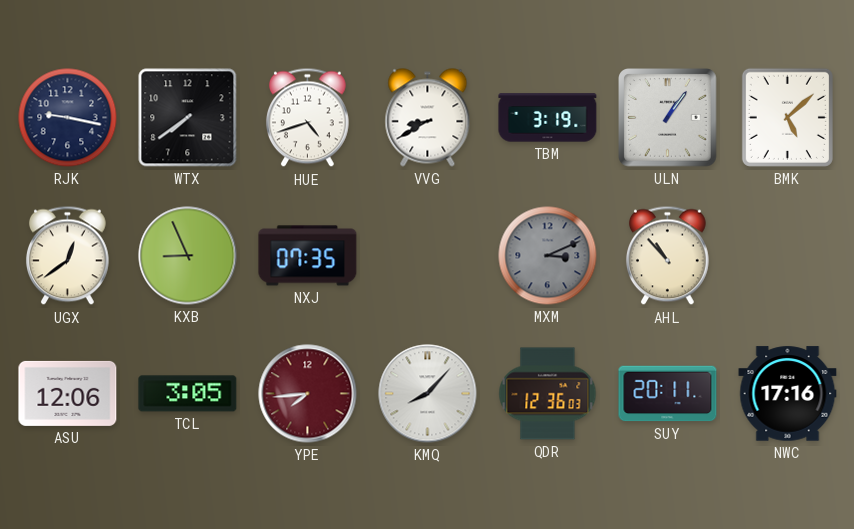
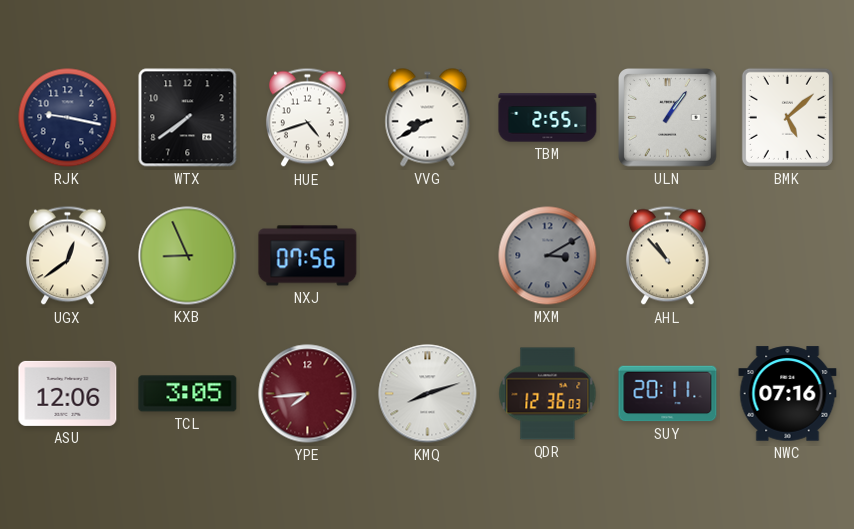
TBM: 3:19 -> 2:55
NXJ: 07:35 -> 07:56
MXM: 3:11 -> 3:10
KMQ: 8:07 -> 8:12
NWC: 17:16 -> 07:16
